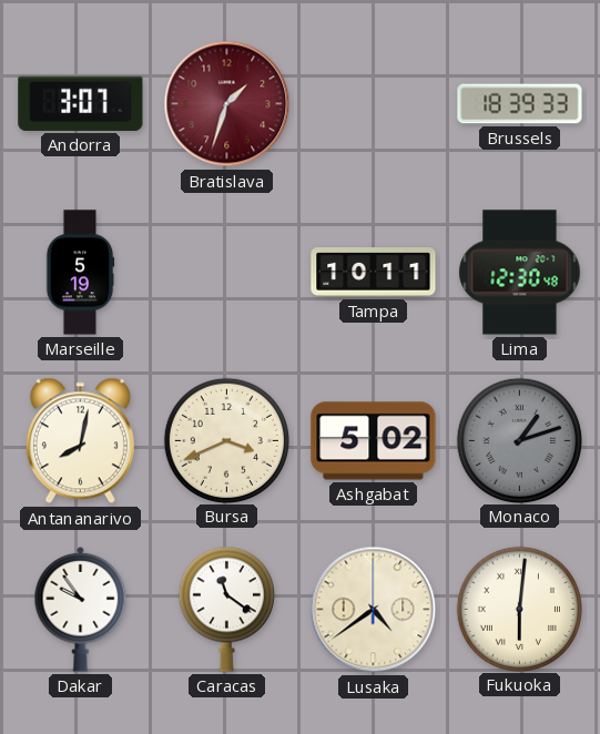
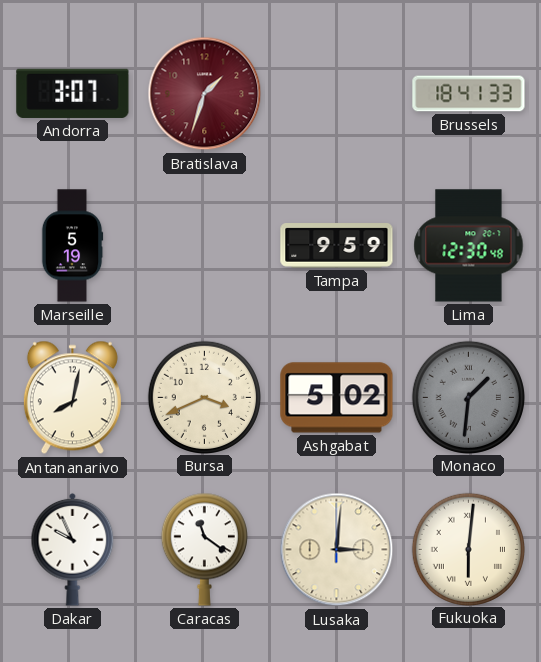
Brussels: 18:39 -> 18:41
Tampa: 10:11 -> 9:59
Monaco: 1:12 -> 1:31
Dakar: 9:54 -> 9:56
Lusaka: 4:39 -> 3:01
